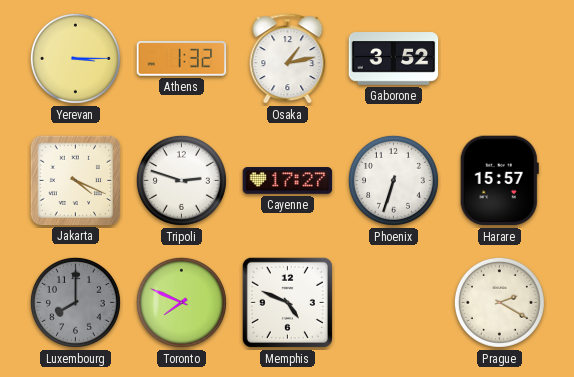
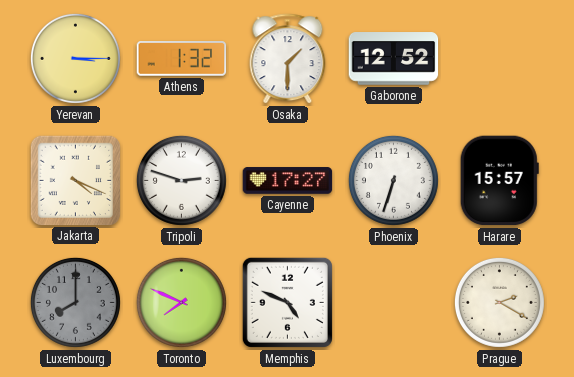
Osaka: 1:13 -> 1:30
Gaborone: 3:52 -> 12:52
